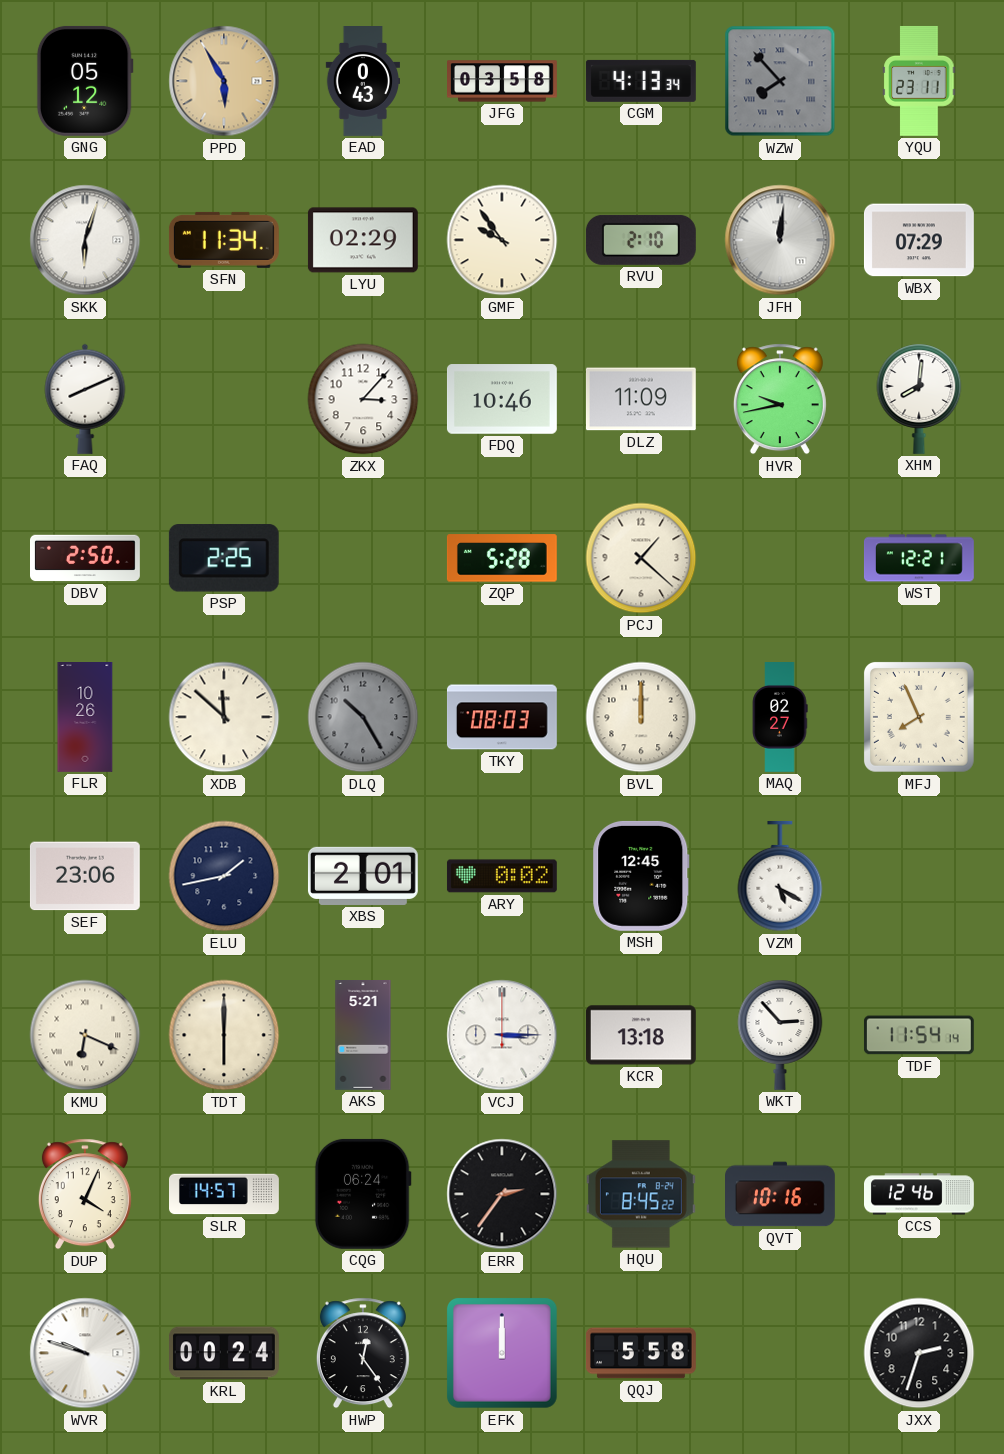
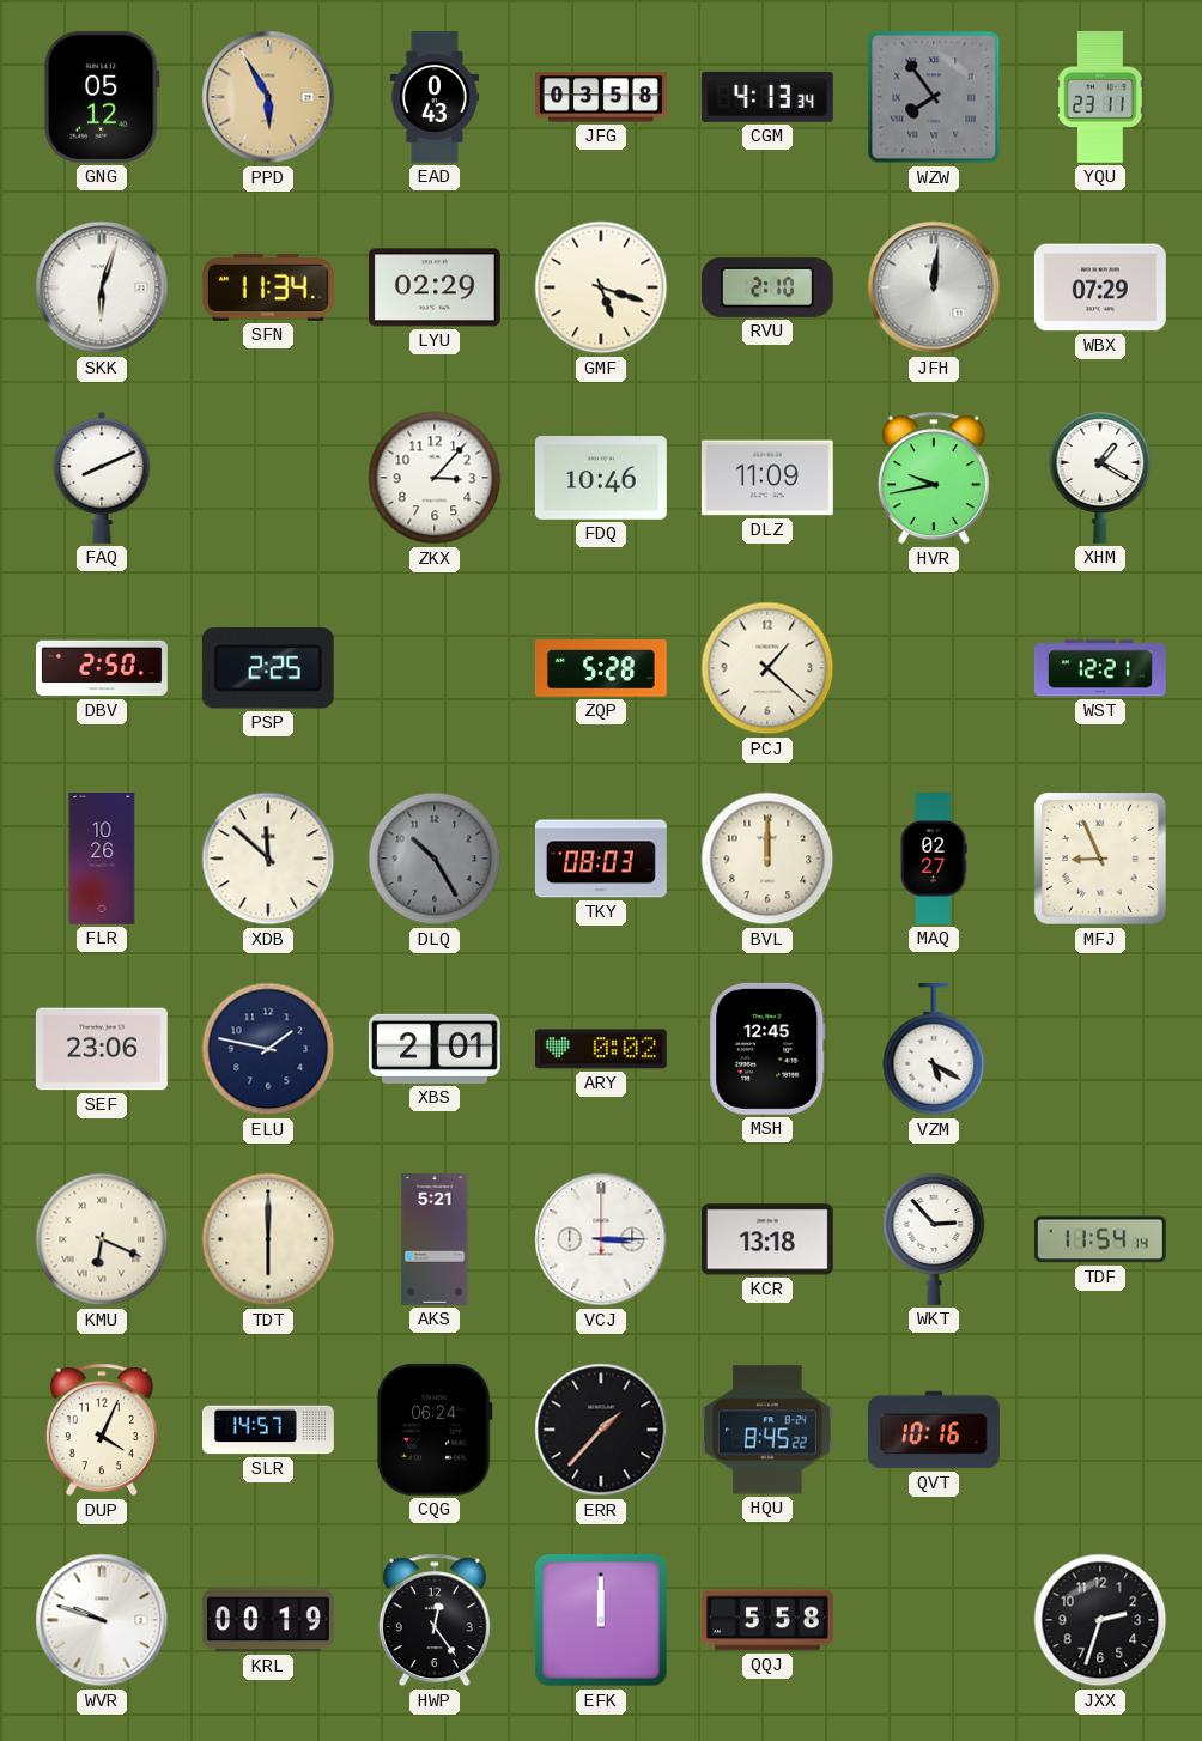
WZW: 7:53 -> 7:54
GMF: 9:54 -> 5:18
XHM: 8:01 -> 1:20
MFJ: 7:56 -> 8:56
ELU: 1:43 -> 1:47
ERR: 2:36 -> 1:37
CCS: 12:46 -> none
KRL: 00:24 -> 00:19
